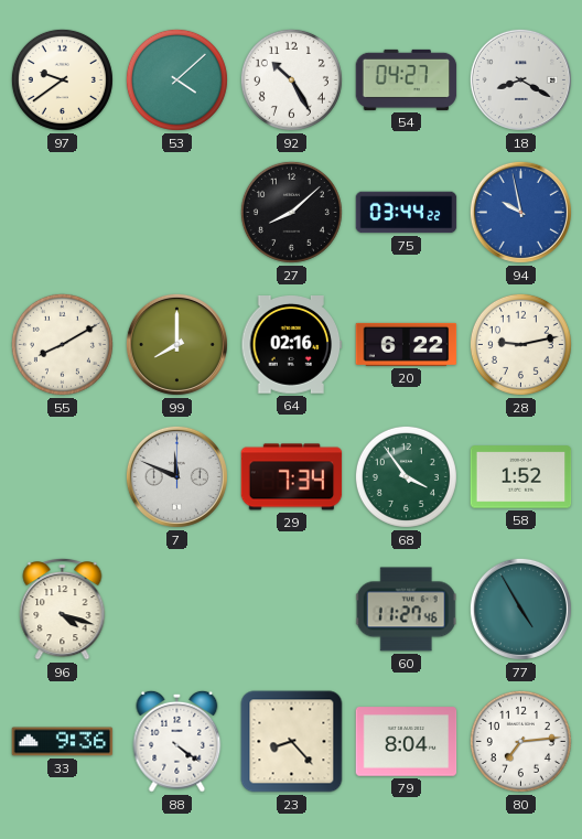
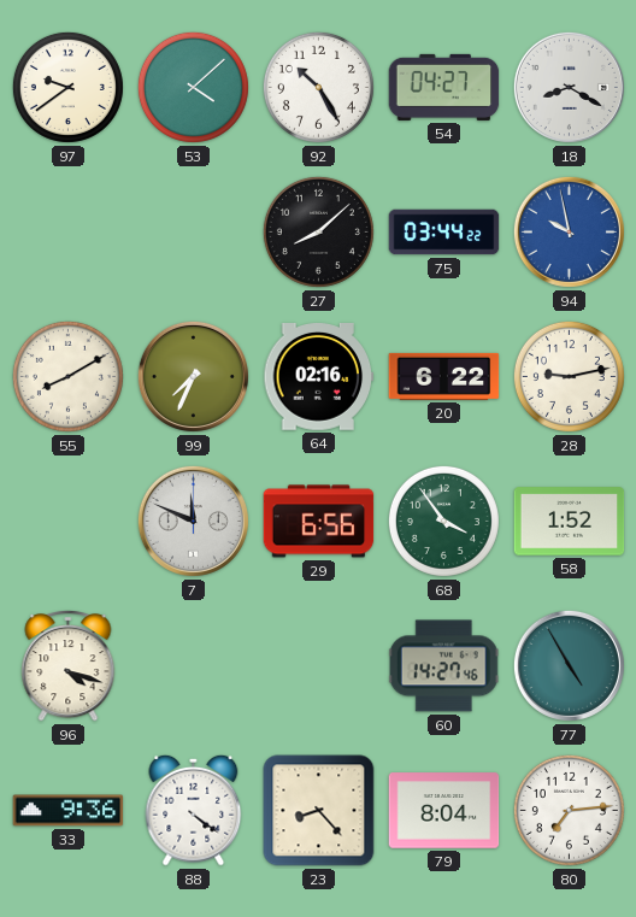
99: 8:00 -> 7:34
29: 7:34 -> 6:56
60: 11:27 -> 14:27
